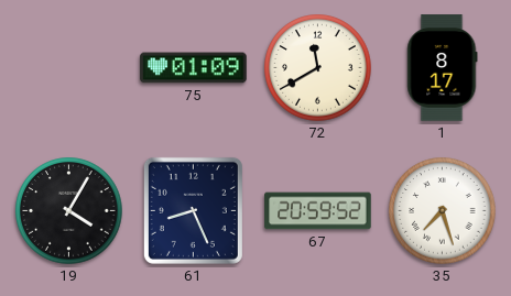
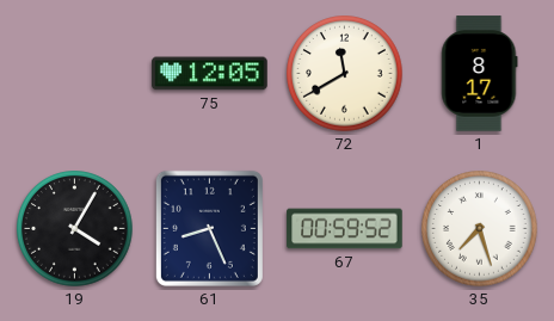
75: 01:09 -> 12:05
67: 20:59 -> 00:59
